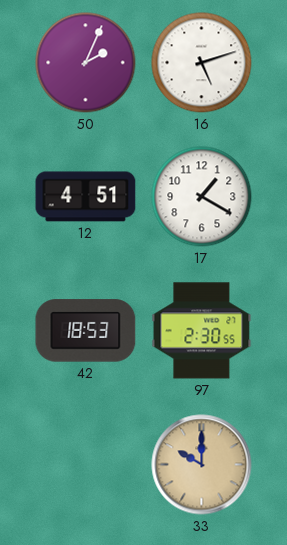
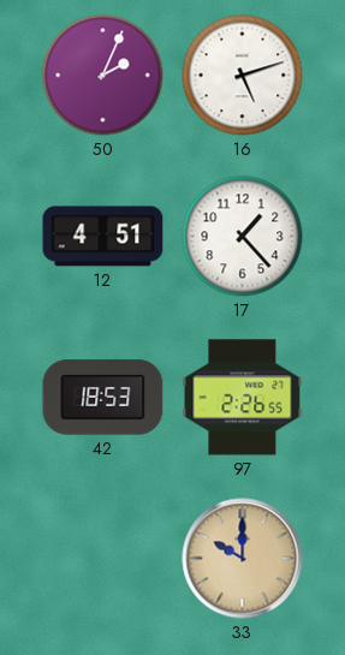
17: 1:20 -> 1:23
97: 2:30 -> 2:26
